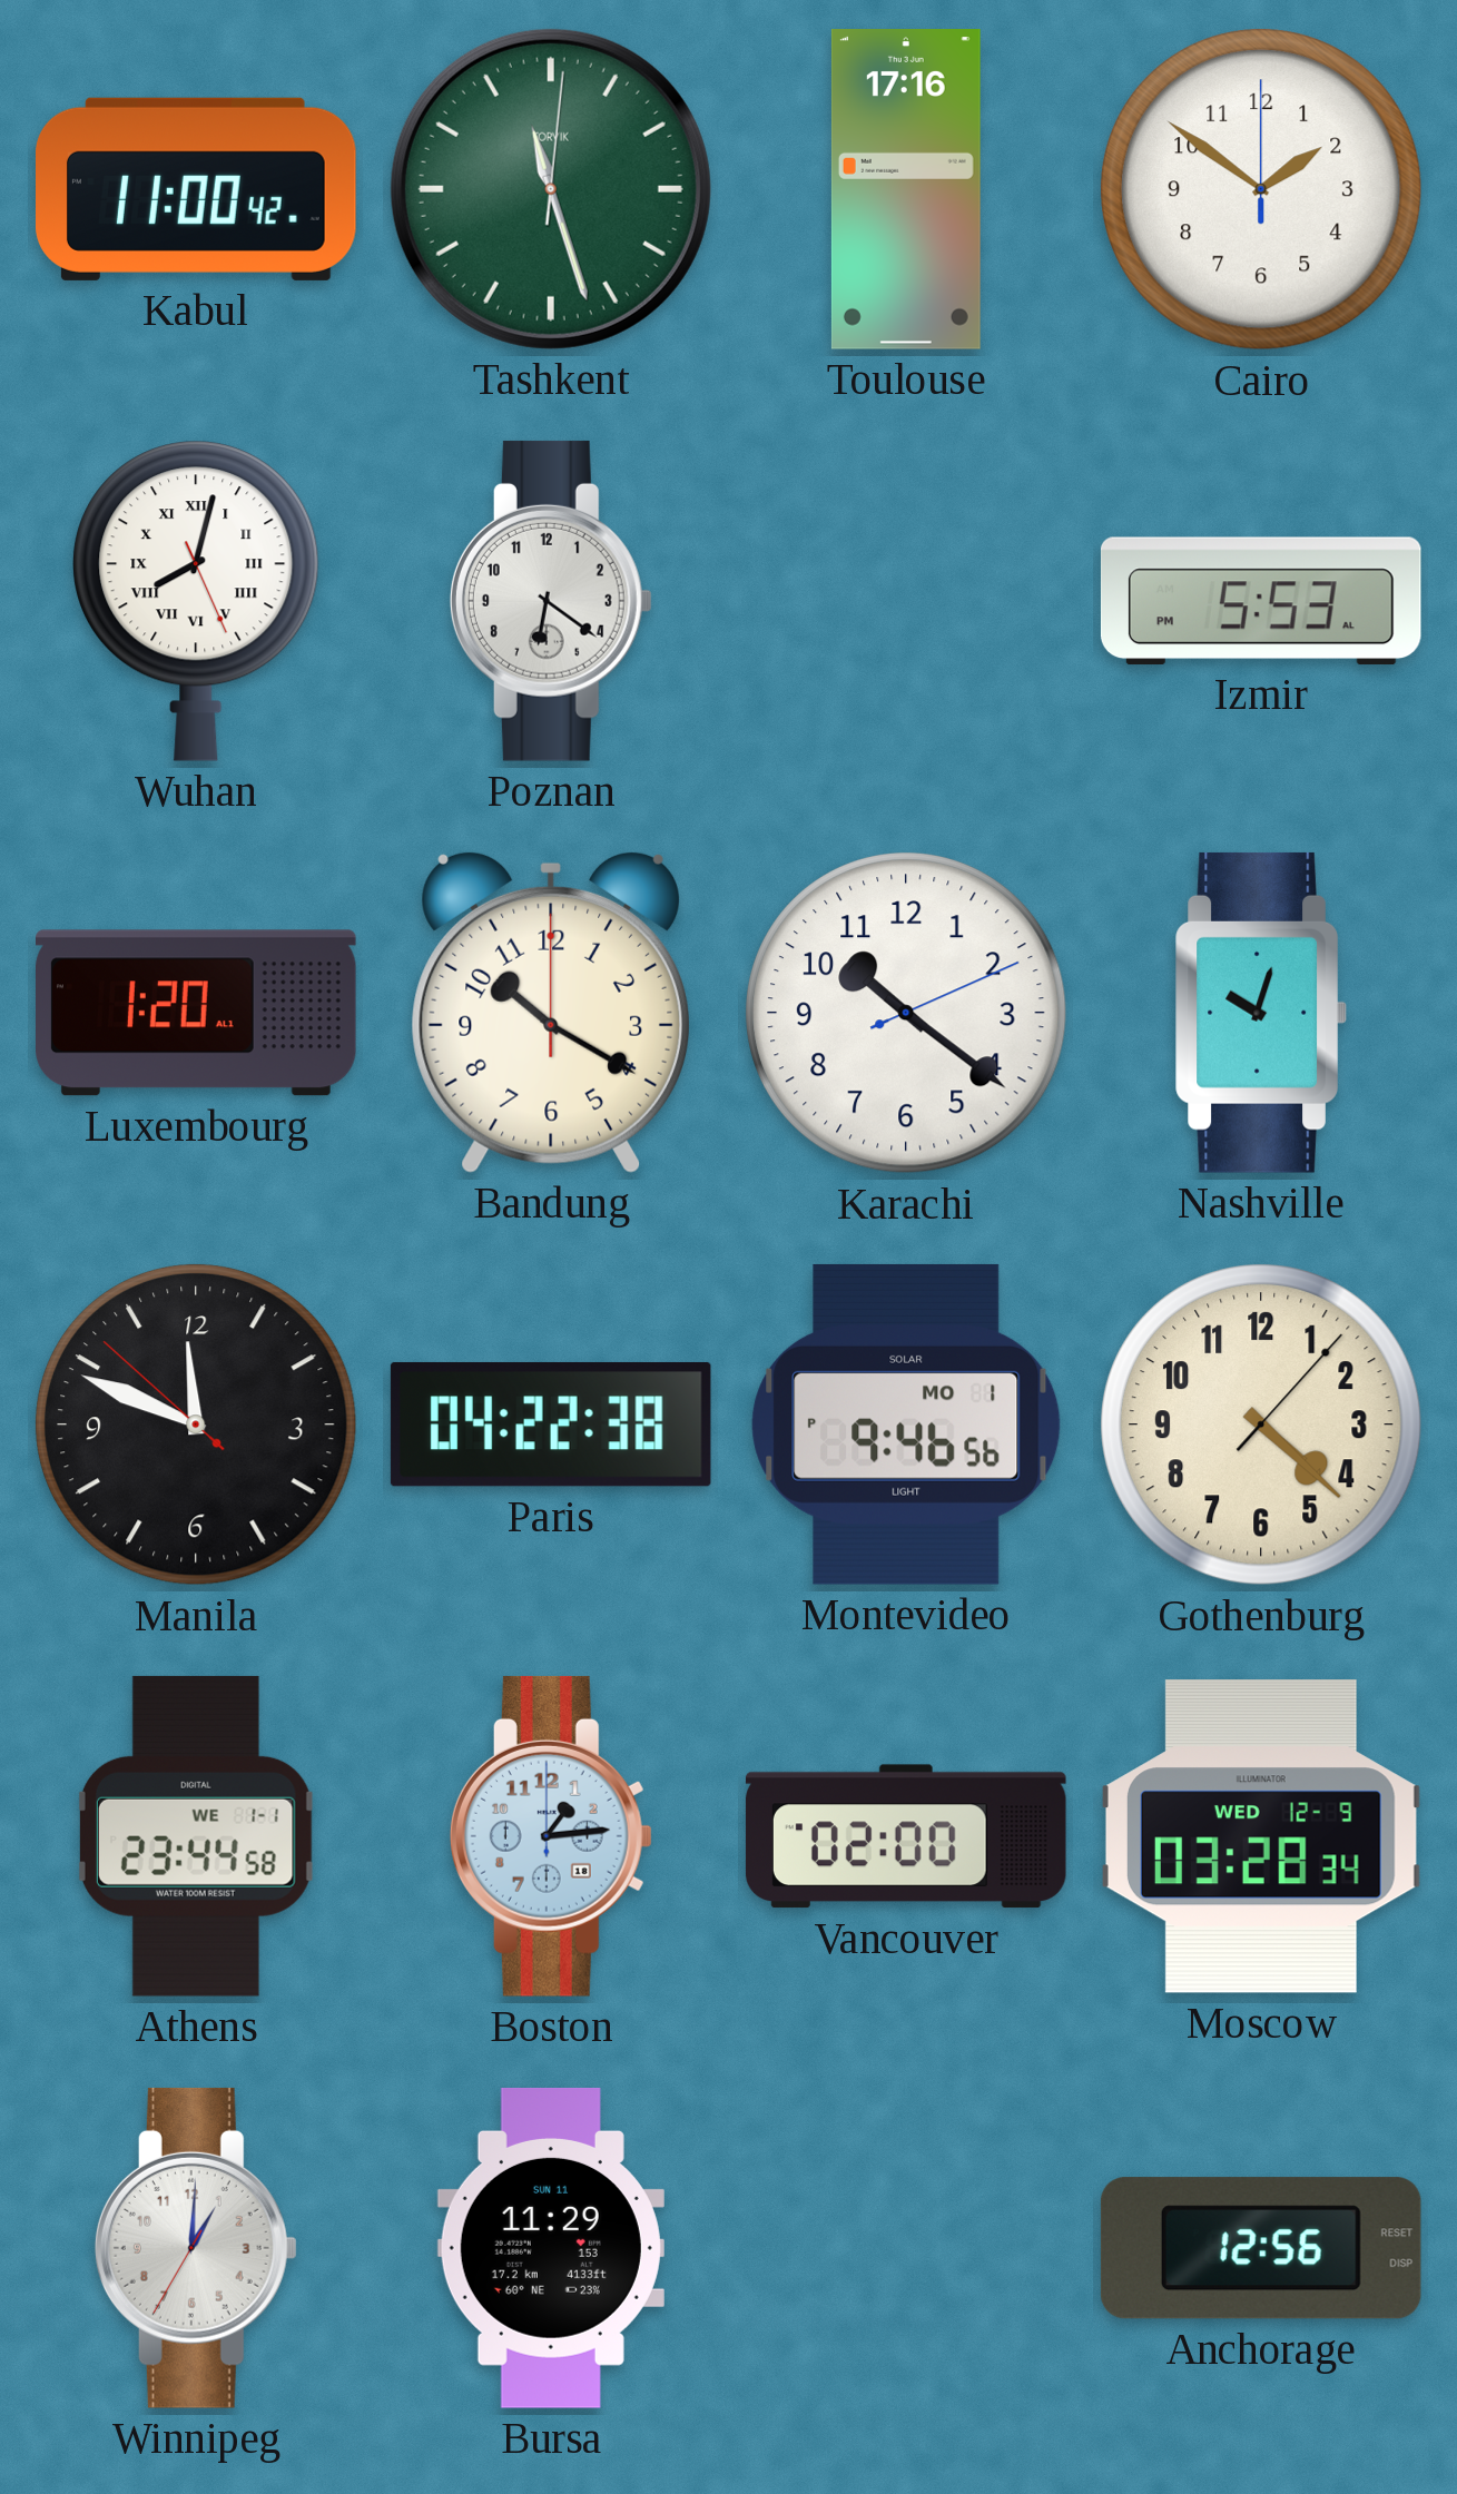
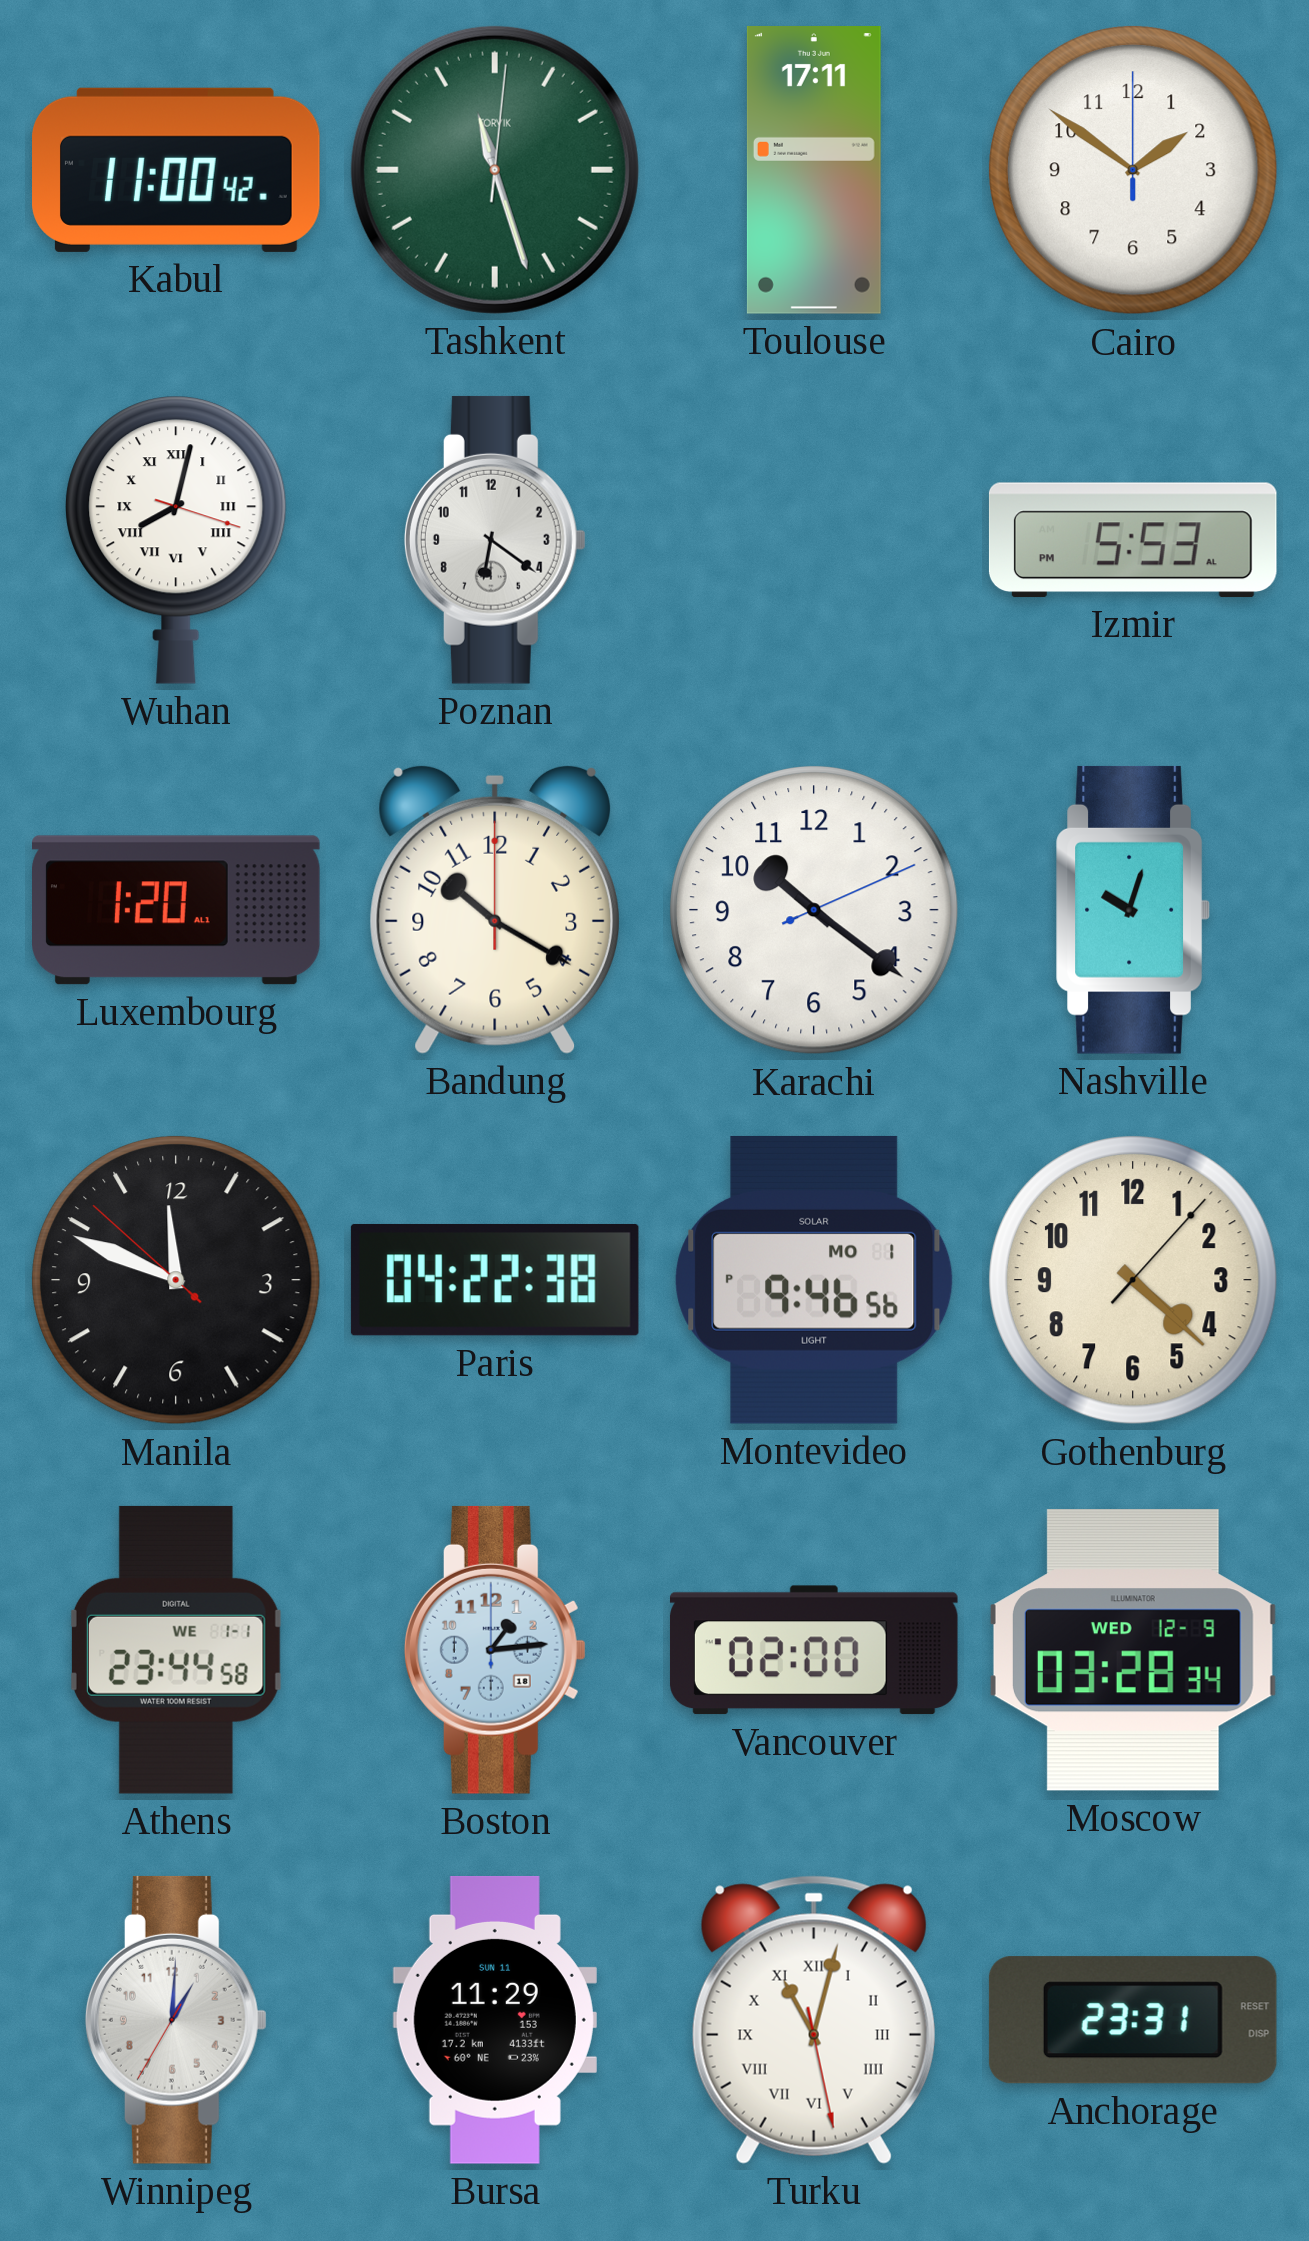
Toulouse: 17:16 -> 17:11
Wuhan: 8:02:26 -> 8:02:18
Turku: none -> 11:02
Anchorage: 12:56 -> 23:31
